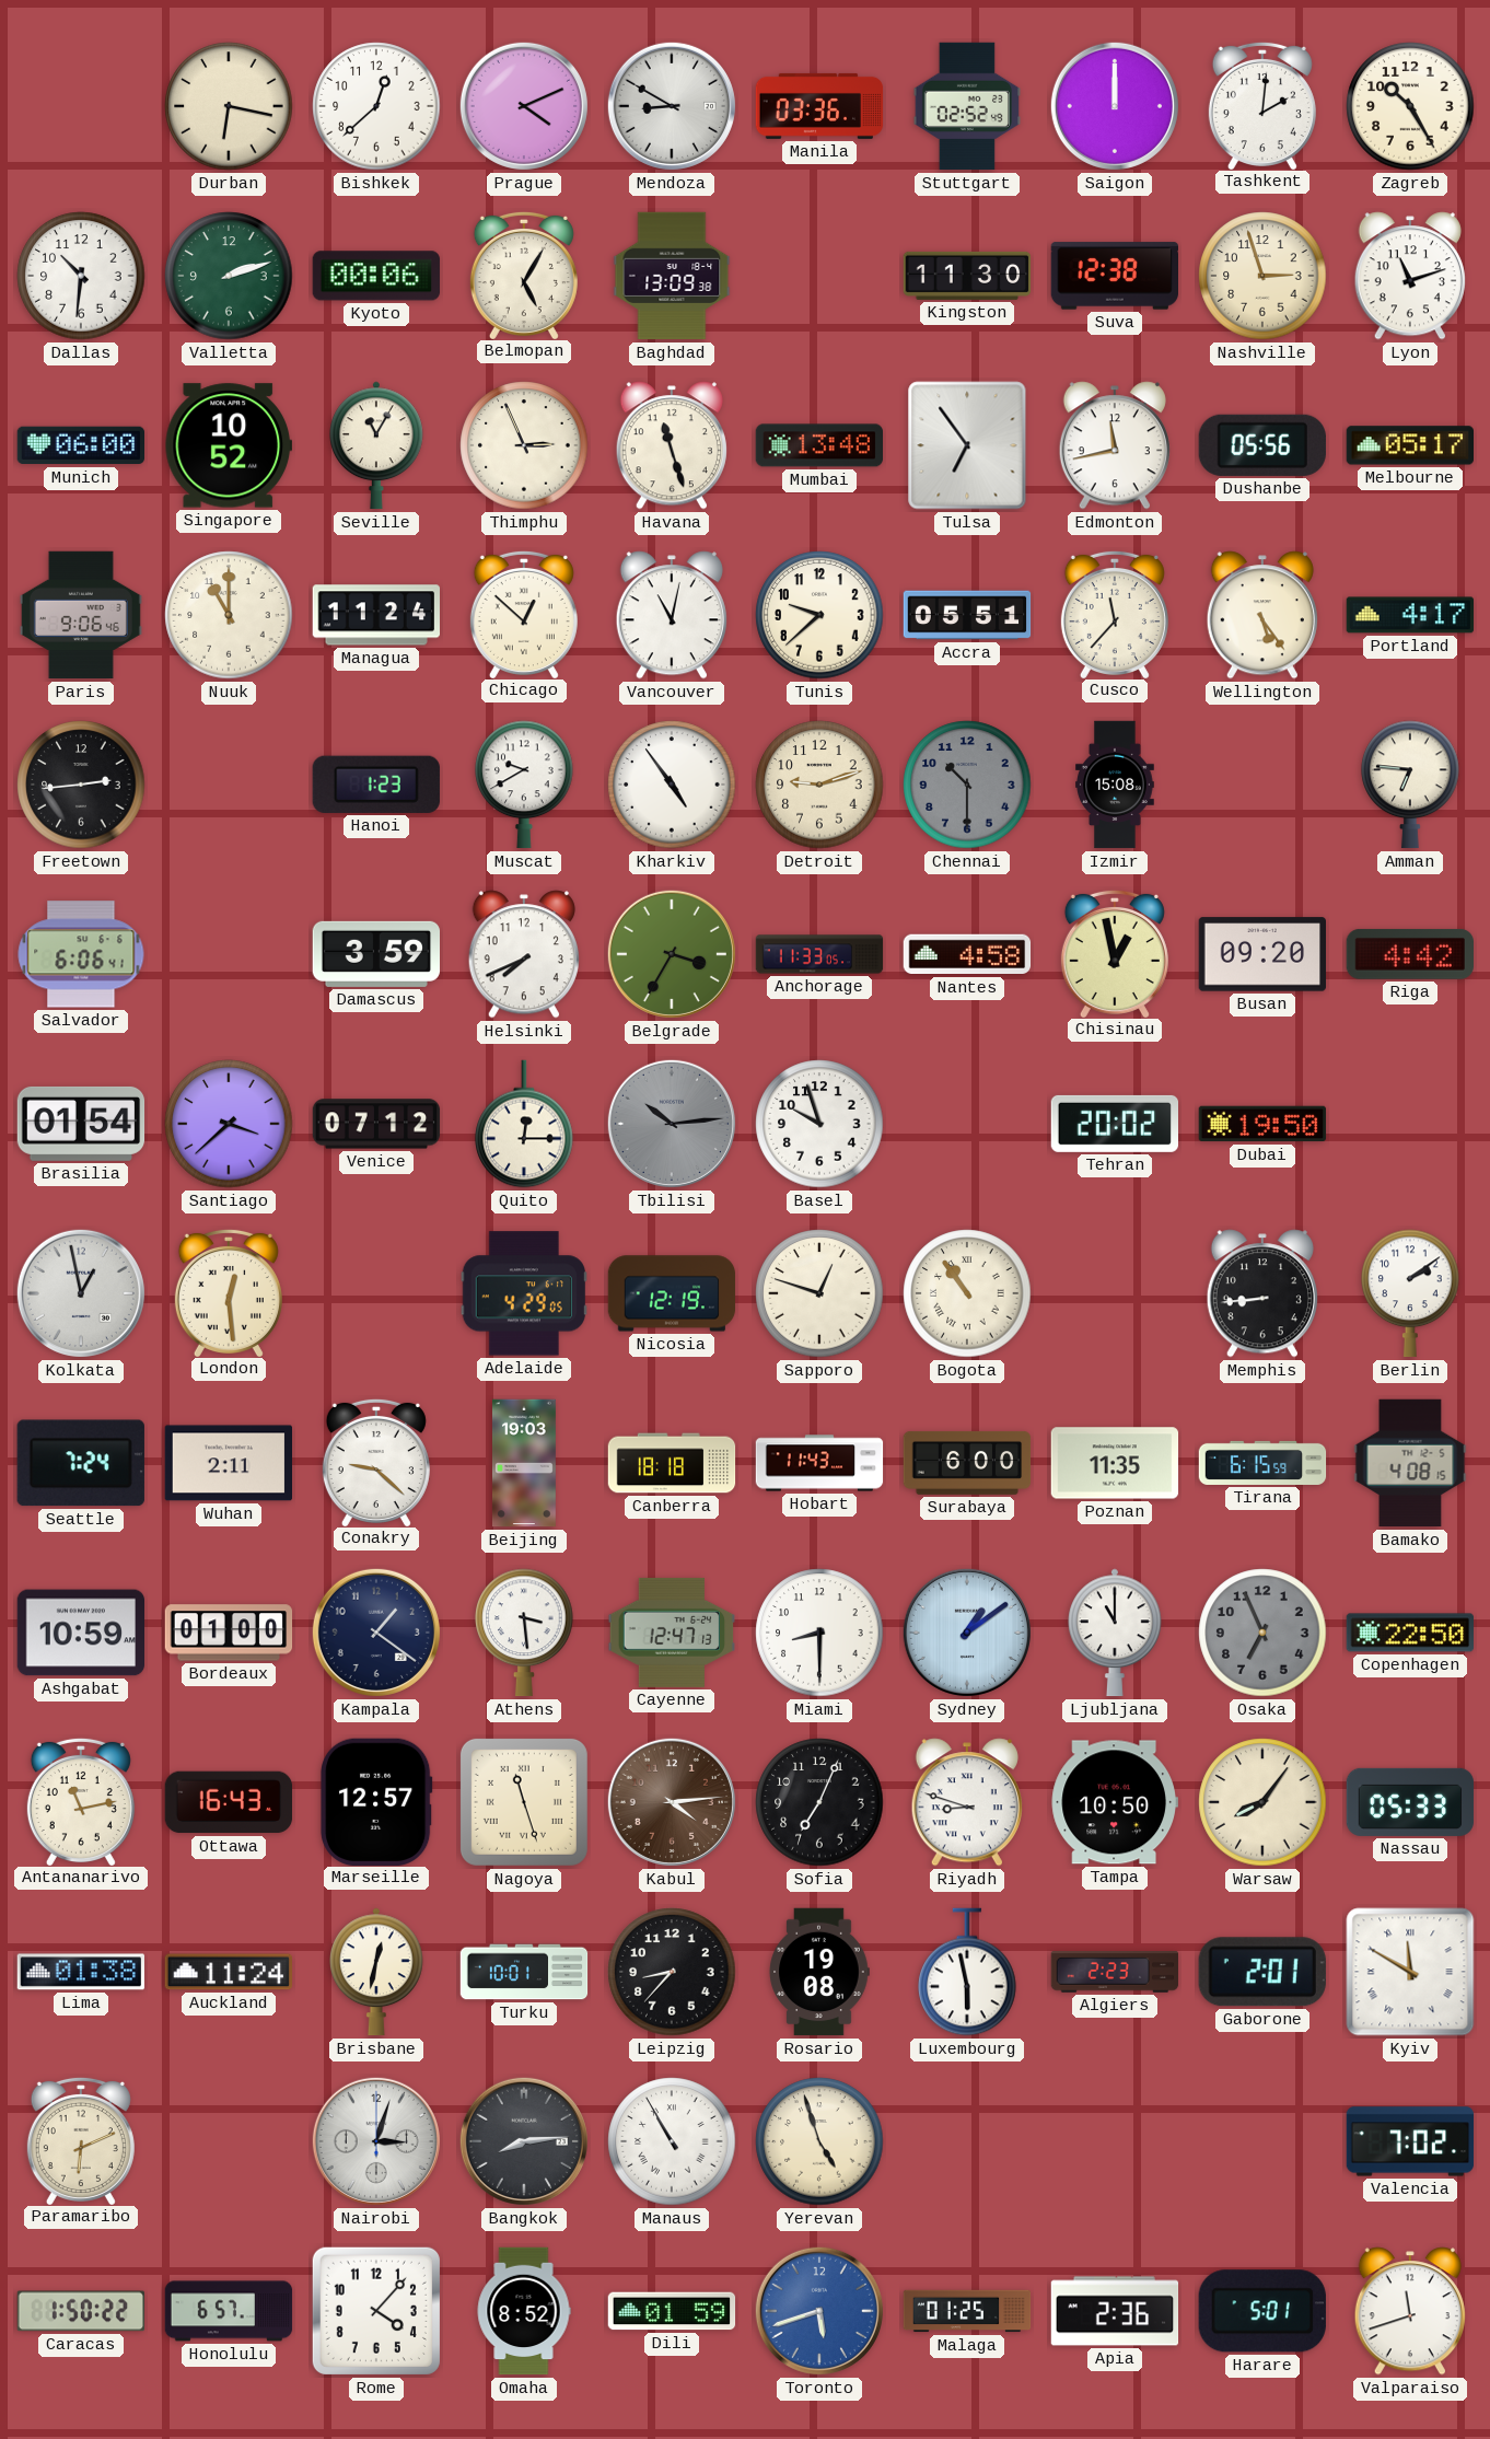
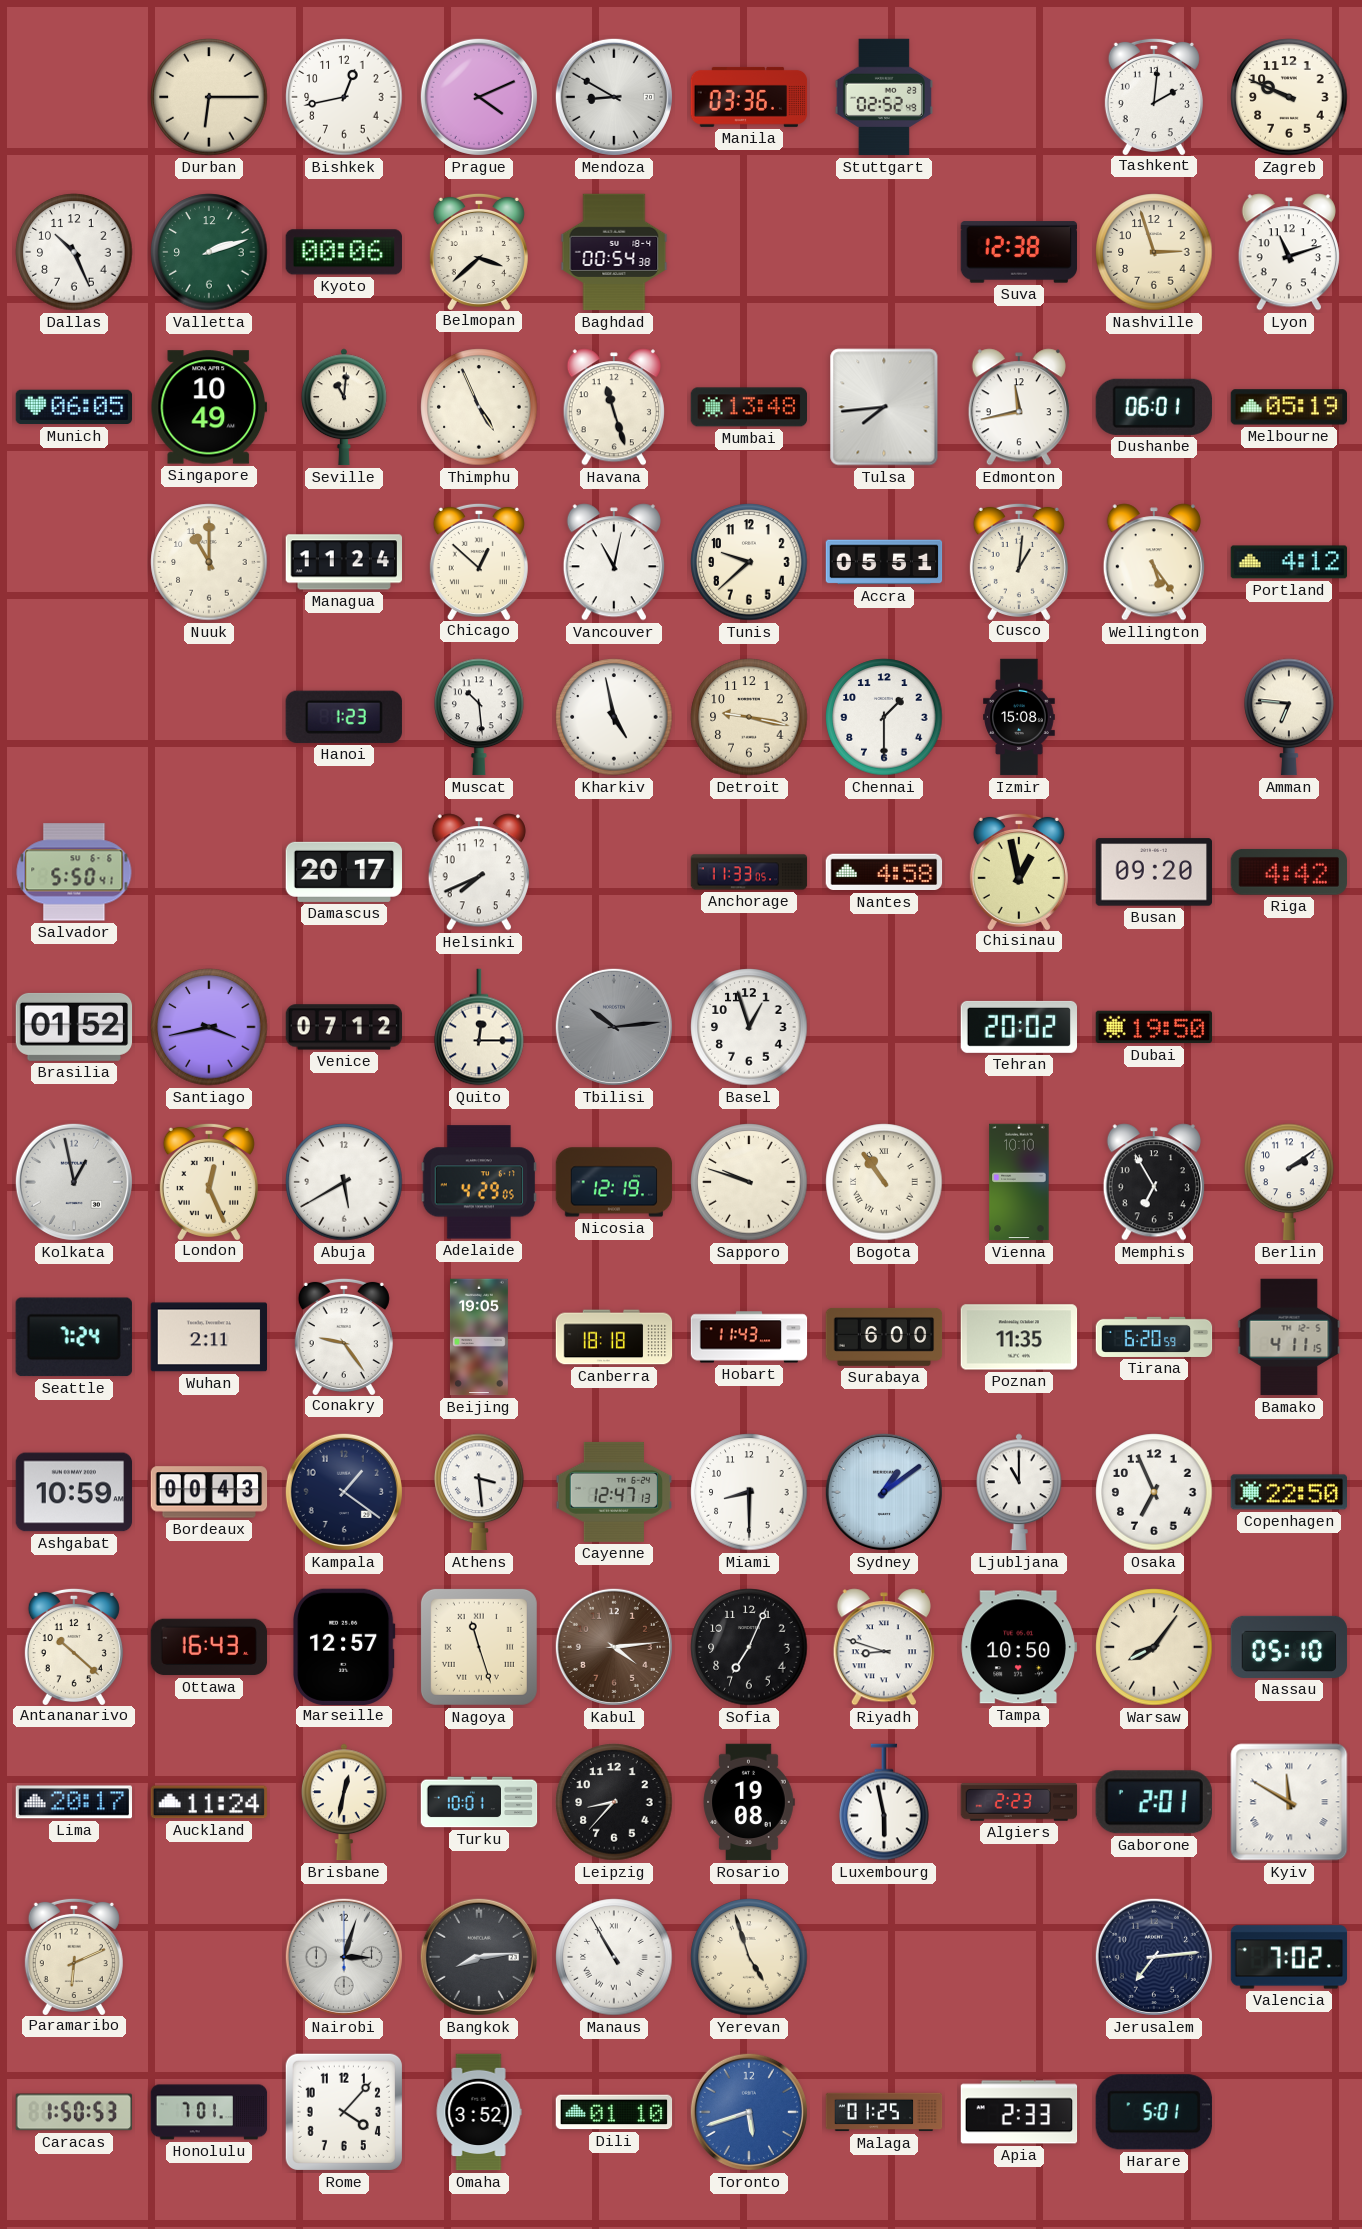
Durban: 6:17 -> 6:15
Bishkek: 12:38 -> 12:43
Saigon: 12:00 -> none
Zagreb: 10:25 -> 9:49
Dallas: 10:31 -> 10:26
Belmopan: 5:05 -> 3:38
Baghdad: 13:09 -> 00:54
Kingston: 11:30 -> none
Munich: 06:00 -> 06:05
Singapore: 10:52 -> 10:49
Seville: 11:05 -> 11:01
Thimphu: 2:56 -> 4:56
Tulsa: 6:54 -> 7:44
Dushanbe: 05:56 -> 06:01
Melbourne: 05:17 -> 05:19
Paris: 9:06 -> none
Cusco: 11:37 -> 1:01
Portland: 4:17 -> 4:12
Freetown: 2:44 -> none
Muscat: 9:40 -> 10:29
Kharkiv: 4:54 -> 4:58
Detroit: 9:12 -> 9:17
Chennai: 10:30 -> 1:30
Chennai dial: grey -> white
Salvador: 6:06 -> 5:50
Damascus: 3:59 -> 20:17
Belgrade: 3:35 -> none
Brasilia: 01:54 -> 01:52
Santiago: 3:38 -> 3:43
Basel: 9:57 -> 12:57
London: 12:29 -> 12:26
Abuja: none -> 5:40
Sapporo: 12:48 -> 9:48
Vienna: none -> 10:10
Memphis: 8:44 -> 6:55
Conakry: 9:22 -> 9:24
Beijing: 19:03 -> 19:05
Tirana: 6:15 -> 6:20
Bamako: 4:08 -> 4:11
Bordeaux: 01:00 -> 00:43
Osaka dial: grey -> white
Antananarivo: 11:13 -> 10:22
Nassau: 05:33 -> 05:10
Lima: 01:38 -> 20:17
Jerusalem: none -> 7:14
Caracas: 1:50:22 -> 1:50:53
Honolulu: 6:57 -> 7:01
Omaha: 8:52 -> 3:52
Dili: 01:59 -> 01:10
Apia: 2:36 -> 2:33
Valparaiso: 11:42 -> none
